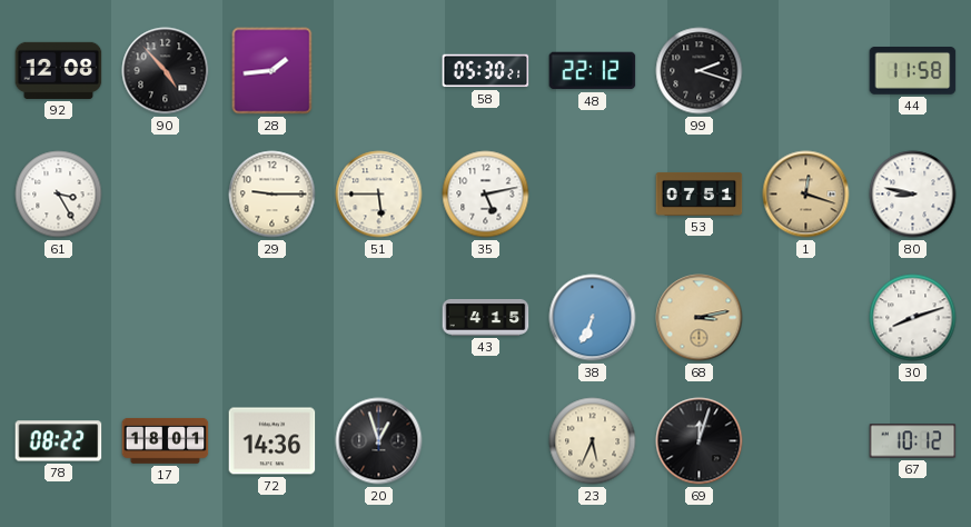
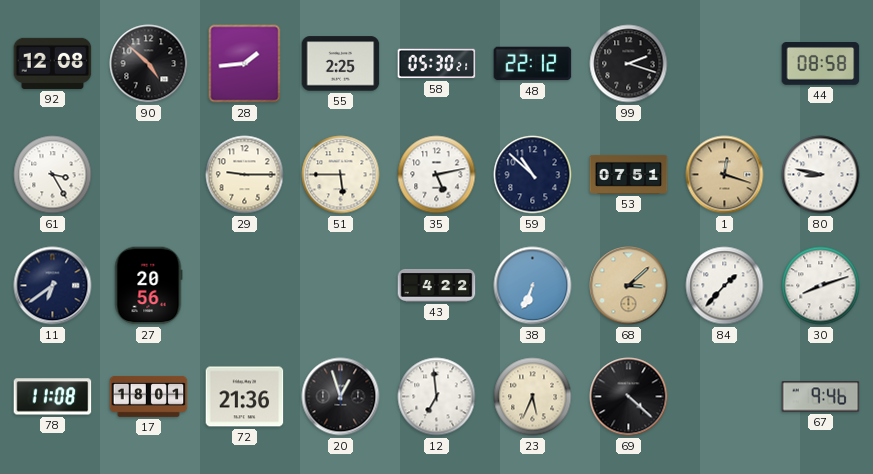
90: 4:53 -> 4:52
55: none -> 2:25
44: 11:58 -> 08:58
59: none -> 10:52
11: none -> 6:39
27: none -> 20:56
43: 4:15 -> 4:22
68: 3:13 -> 3:08
84: none -> 1:37
78: 08:22 -> 11:08
72: 14:36 -> 21:36
12: none -> 6:59
69: 12:03 -> 4:22
67: 10:12 -> 9:46
